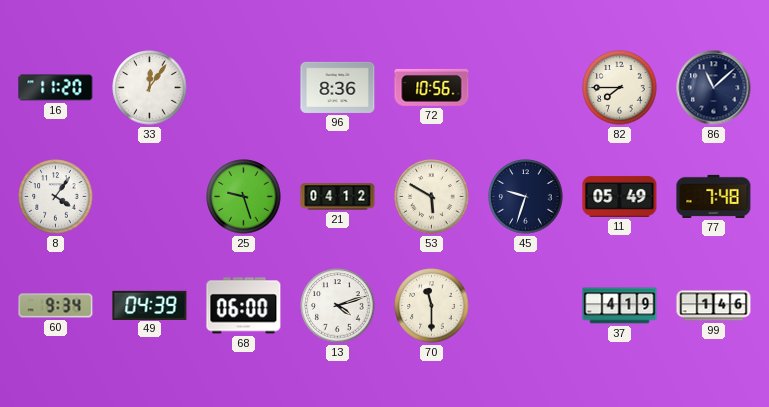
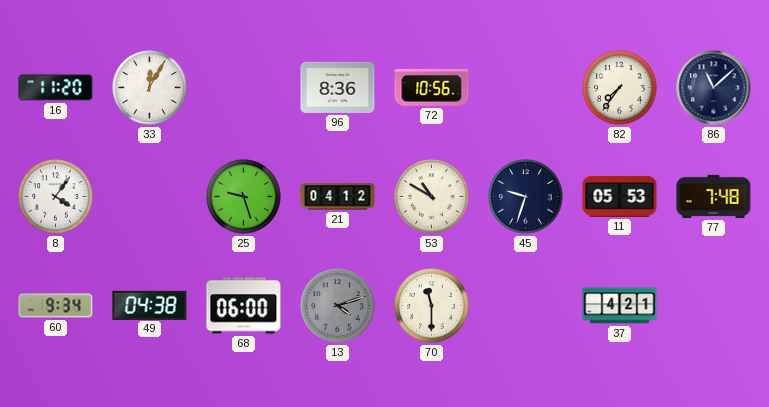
33: 12:06 -> 12:05
82: 7:45 -> 7:36
53: 5:50 -> 10:50
11: 05:49 -> 05:53
49: 04:39 -> 04:38
13 dial: white -> grey
37: 4:19 -> 4:21
99: 1:46 -> none
